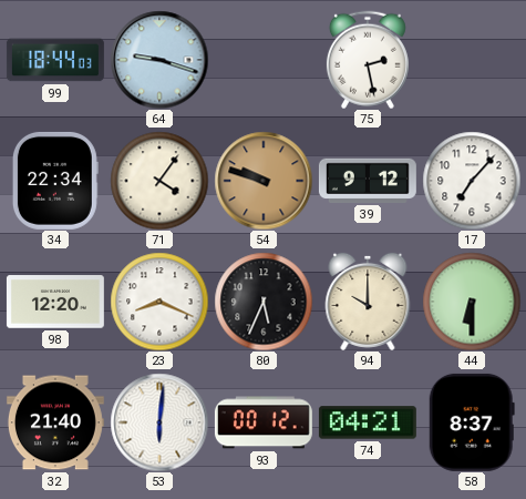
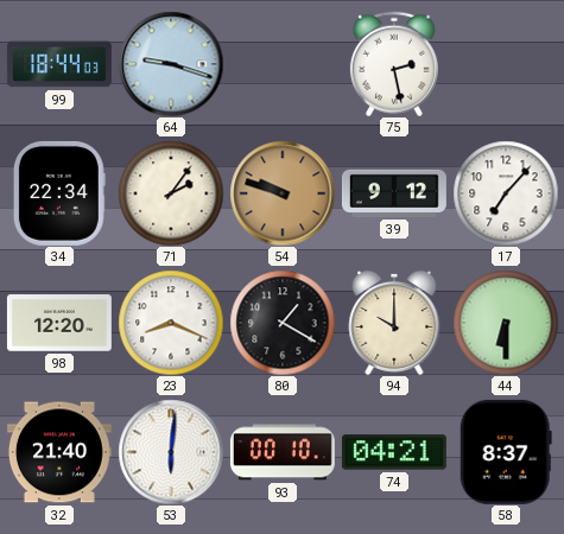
71: 4:06 -> 2:06
80: 5:34 -> 1:20
93: 00:12 -> 00:10
